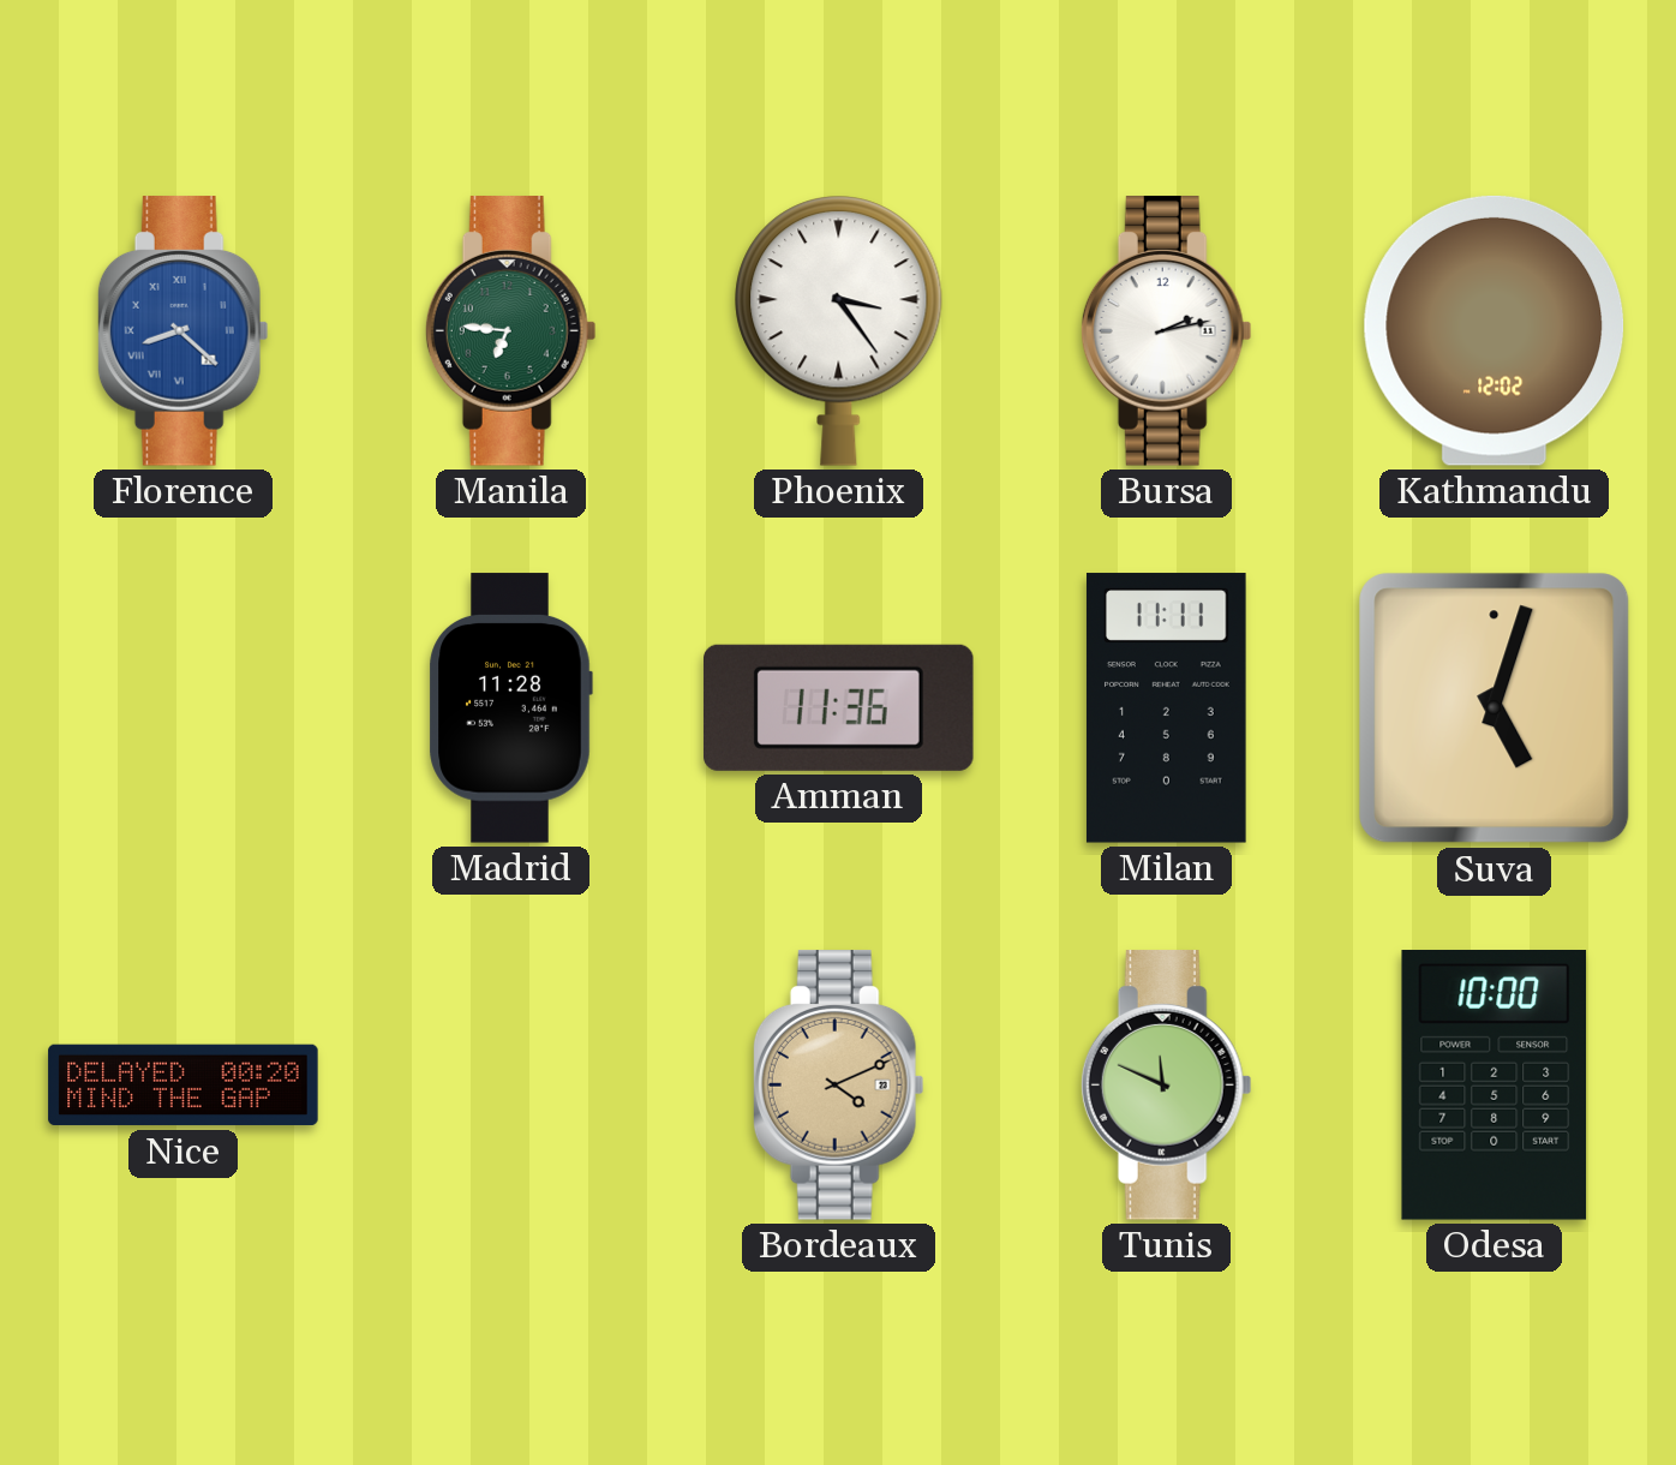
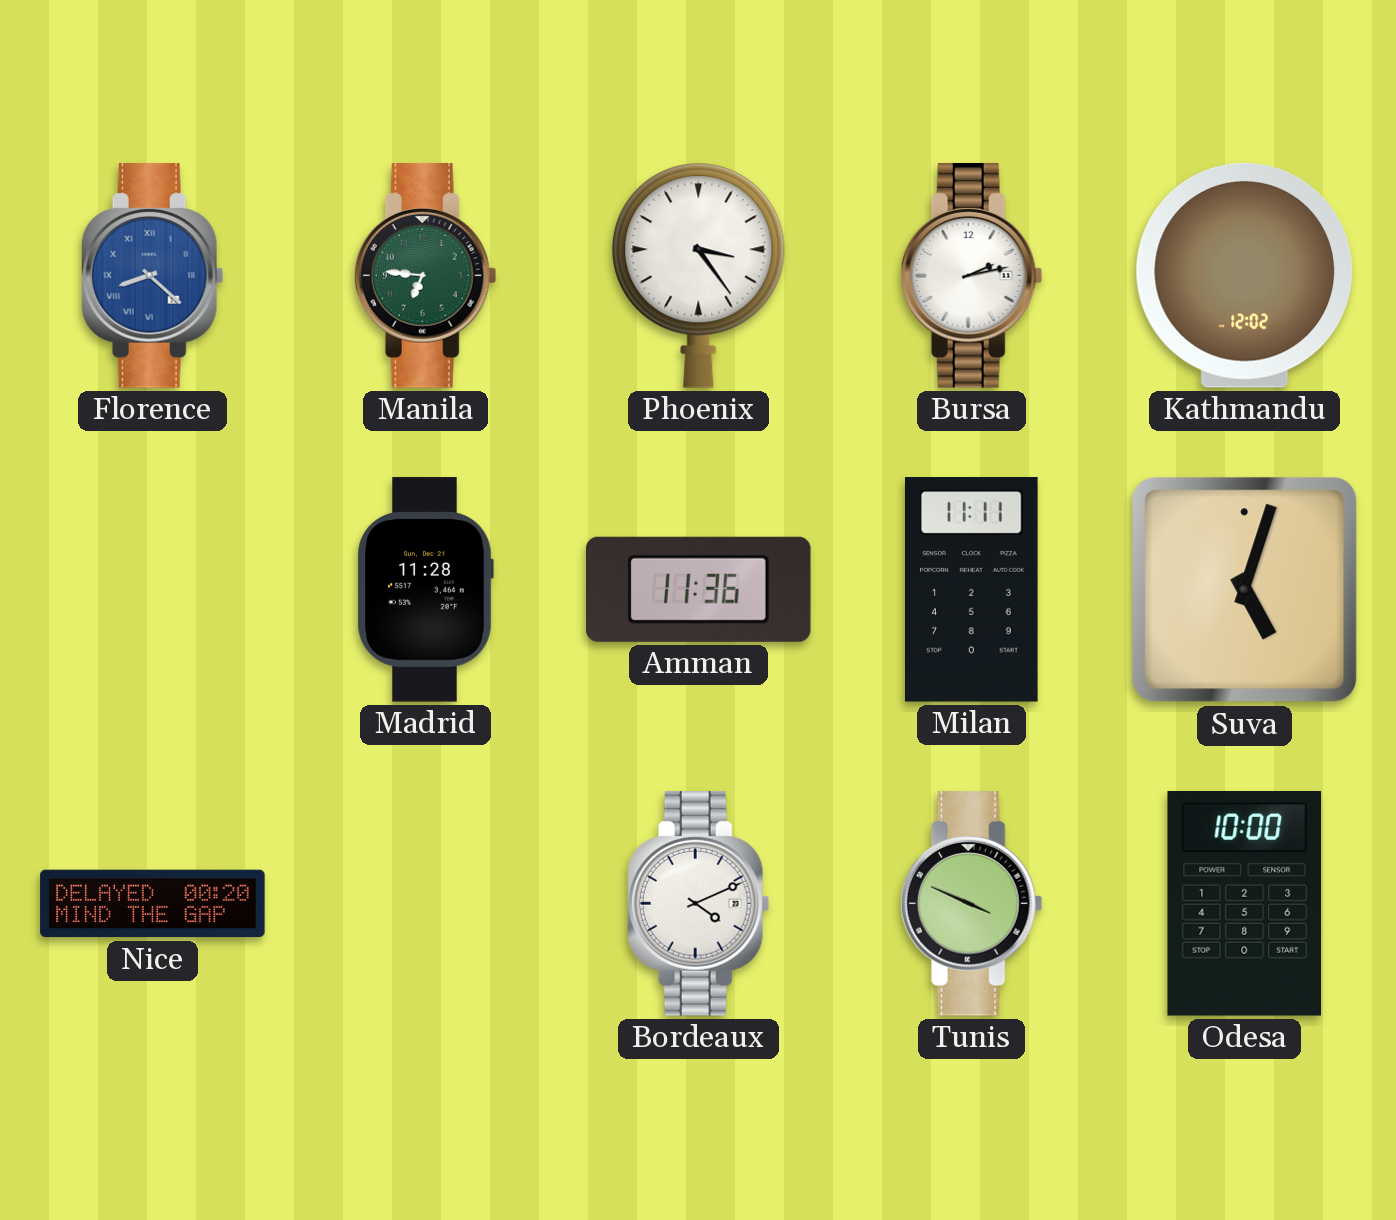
Bordeaux dial: champagne -> white
Tunis: 11:49 -> 3:49
